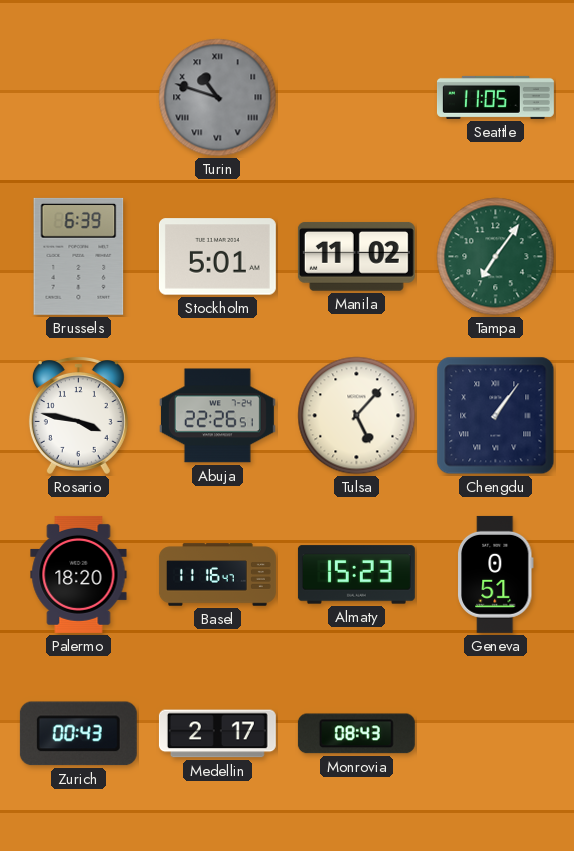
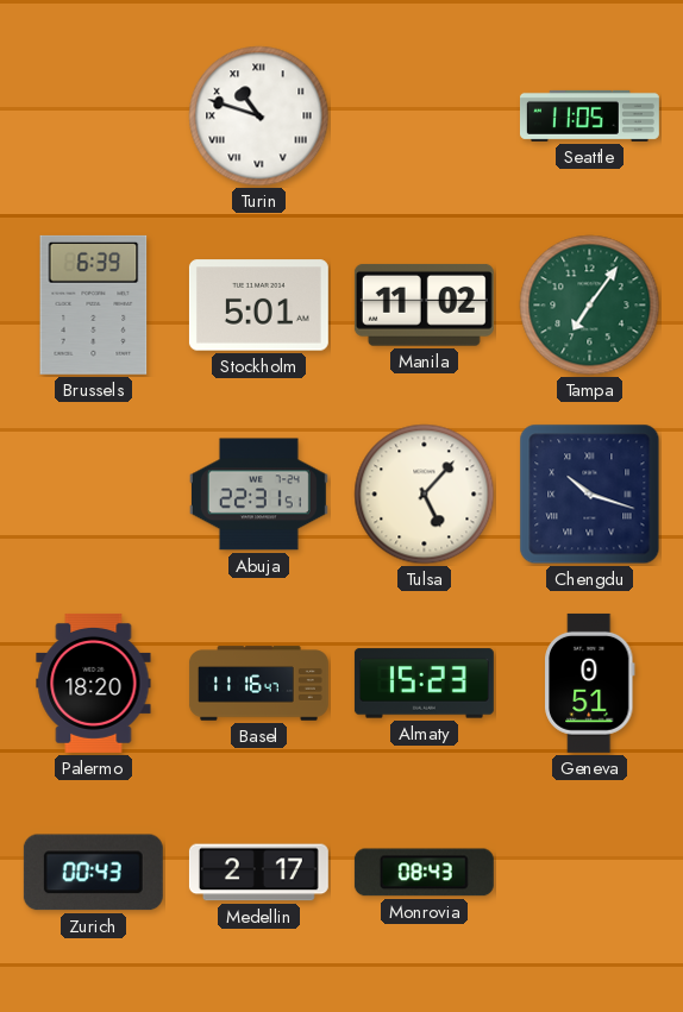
Turin dial: grey -> white
Rosario: 3:47 -> none
Abuja: 22:26 -> 22:31
Chengdu: 1:06 -> 10:18
